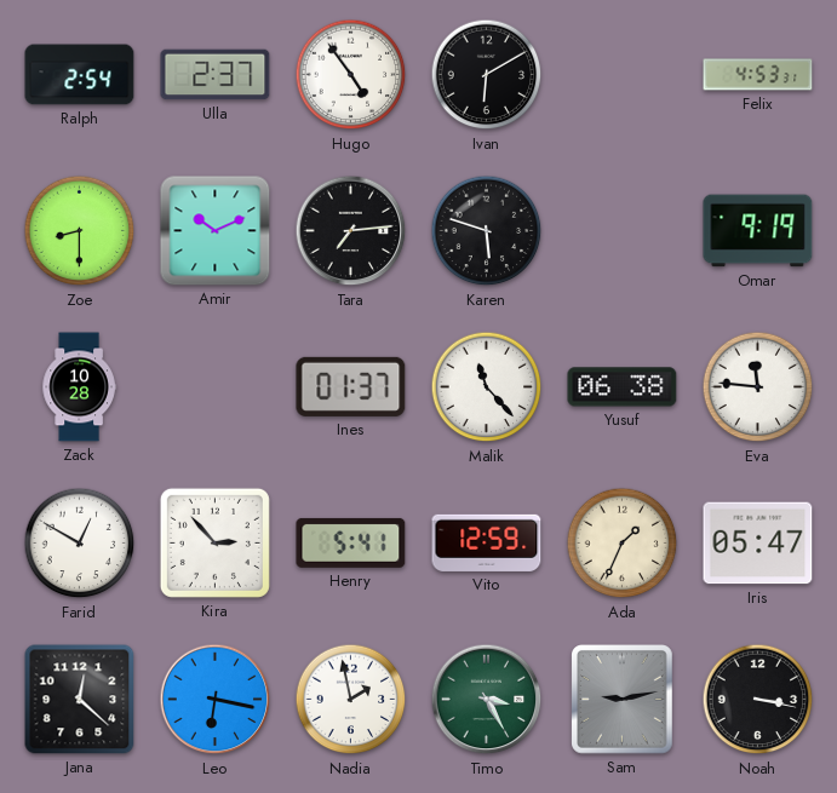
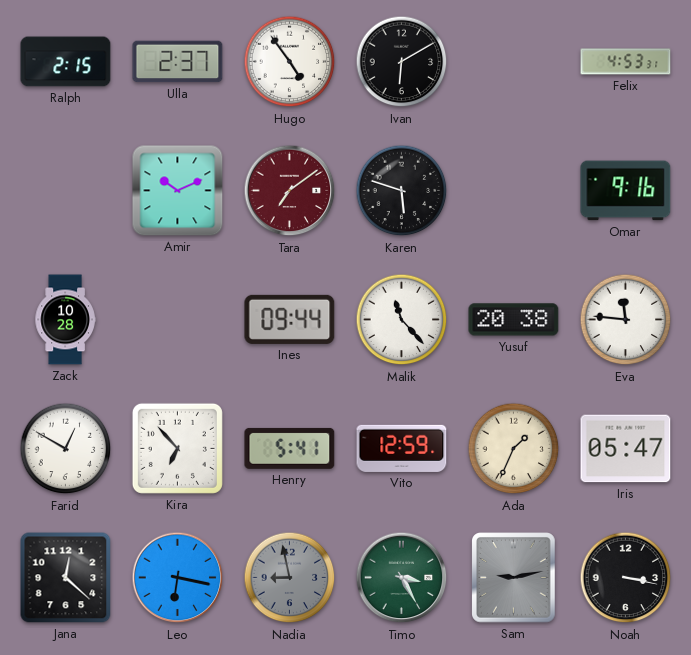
Ralph: 2:54 -> 2:15
Zoe: 8:30 -> none
Tara: 7:14 -> 7:09
Tara dial: black -> burgundy
Omar: 9:19 -> 9:16
Ines: 01:37 -> 09:44
Yusuf: 06:38 -> 20:38
Kira: 2:53 -> 6:53
Nadia: 1:58 -> 8:58
Nadia dial: white -> grey
